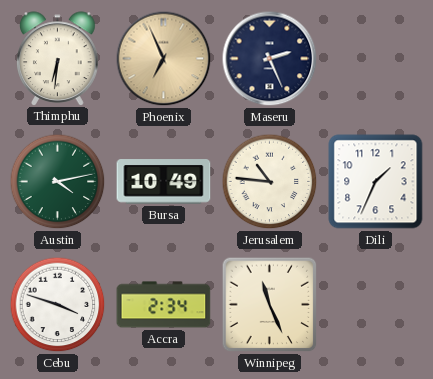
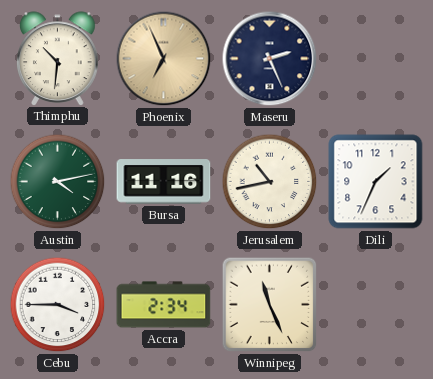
Thimphu: 6:31 -> 10:31
Bursa: 10:49 -> 11:16
Jerusalem: 10:46 -> 10:43
Cebu: 3:48 -> 3:45
